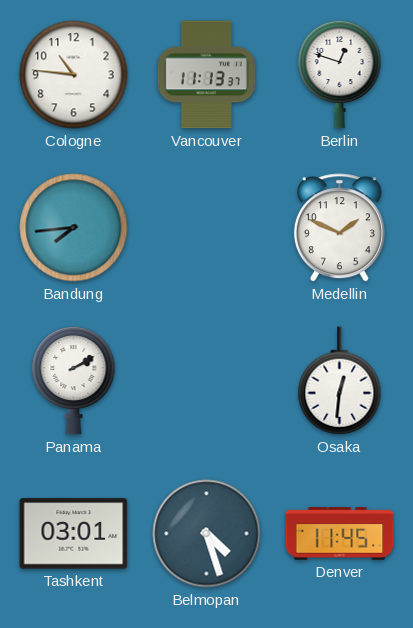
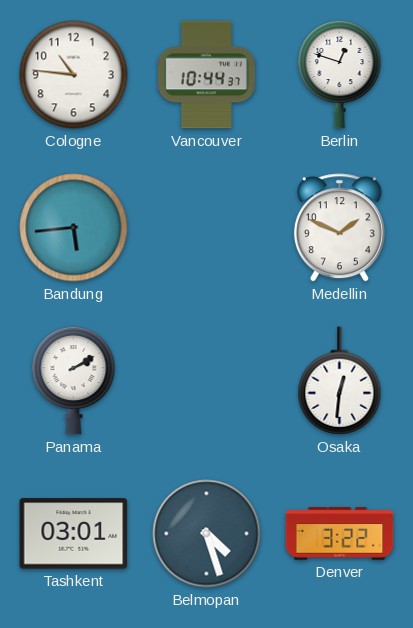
Vancouver: 11:13 -> 10:44
Bandung: 7:44 -> 5:44
Denver: 11:45 -> 3:22
